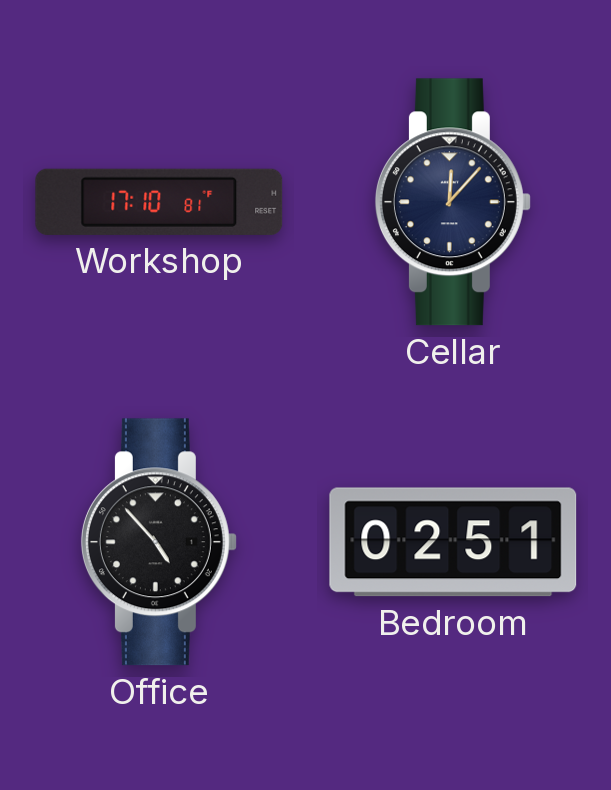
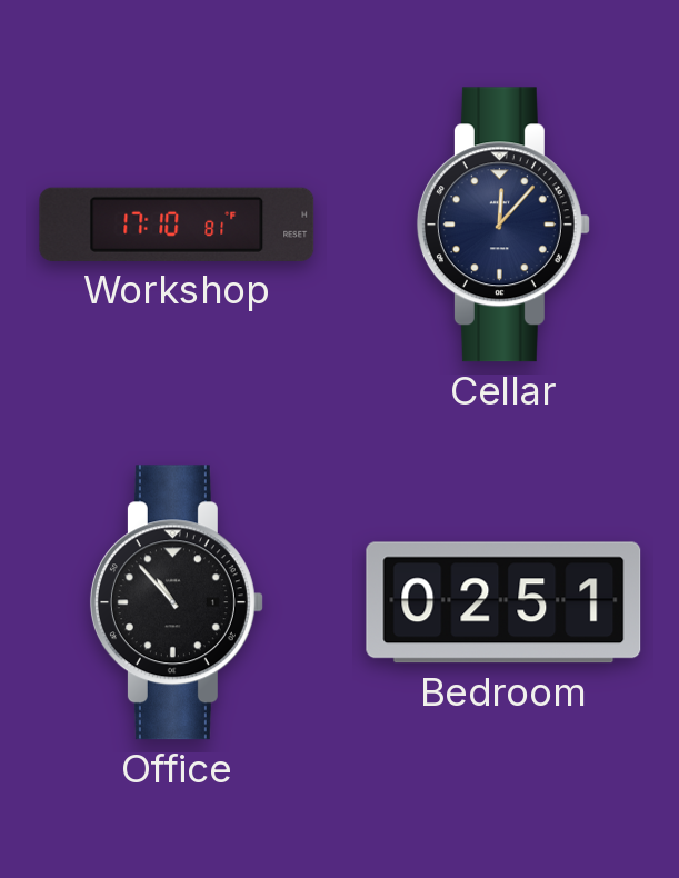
Office: 4:53 -> 10:53
